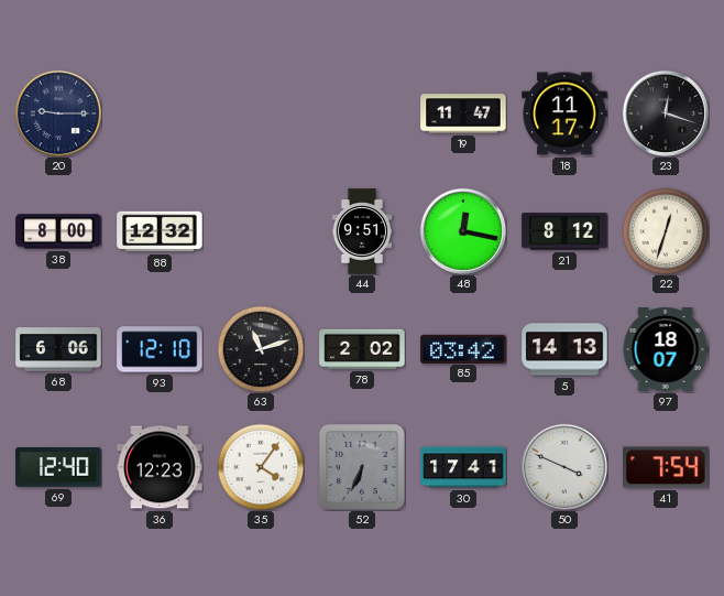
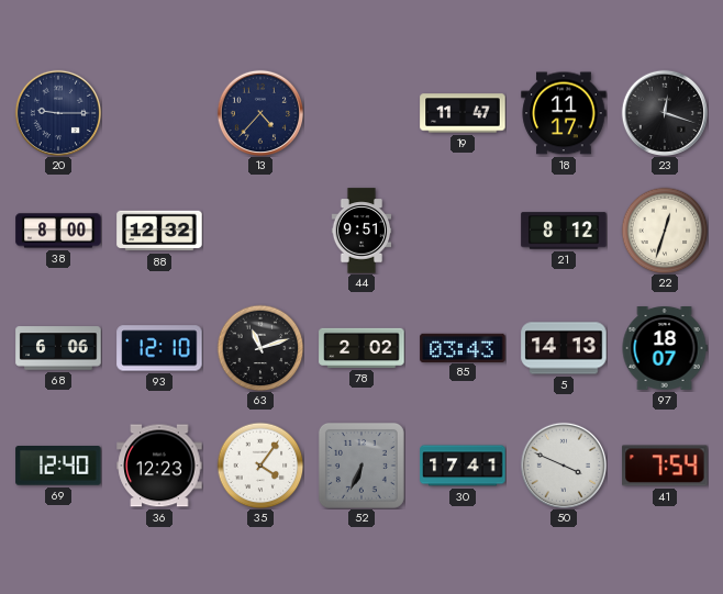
13: none -> 4:37
48: 12:17 -> none
85: 03:42 -> 03:43
